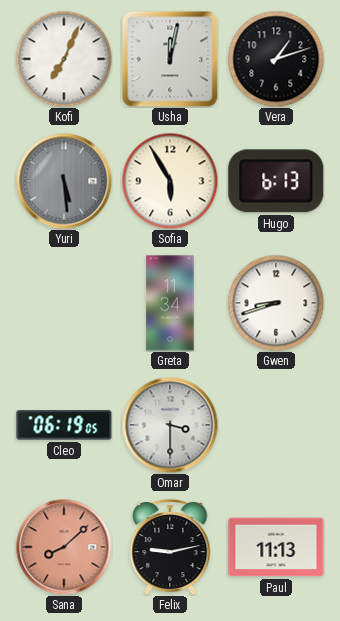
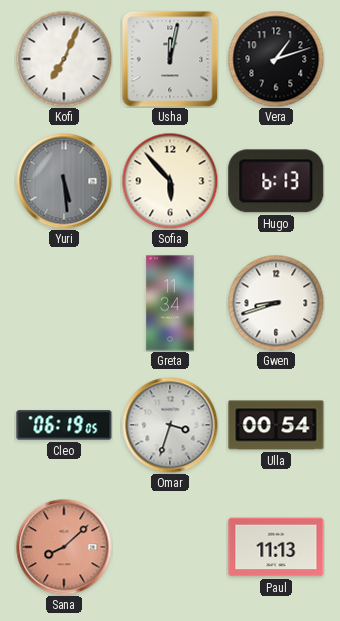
Sofia: 5:55 -> 5:53
Omar: 3:30 -> 3:33
Ulla: none -> 00:54
Felix: 9:13 -> none
